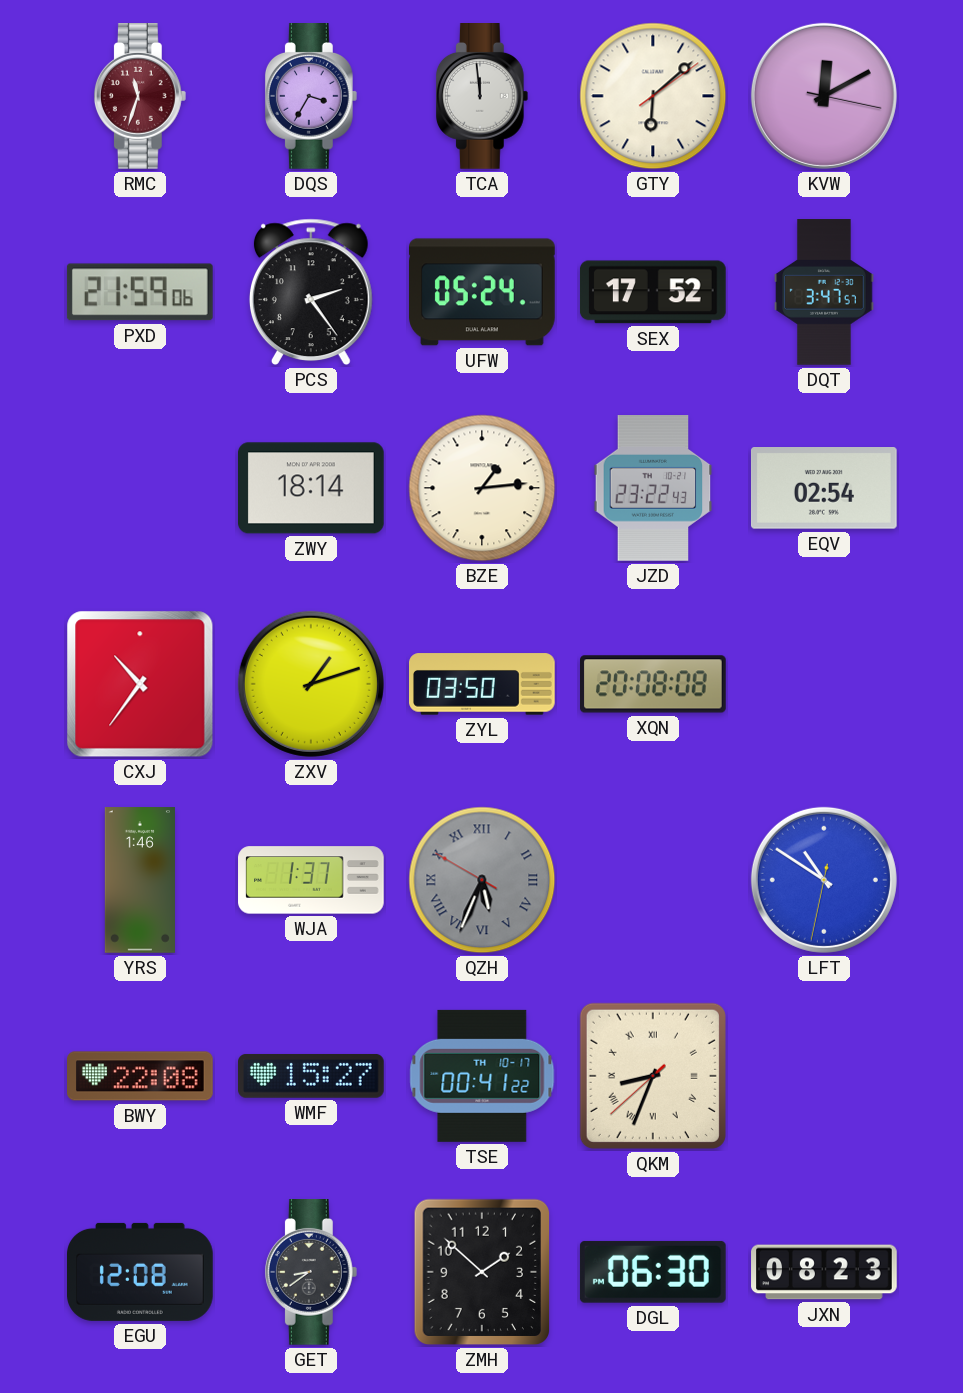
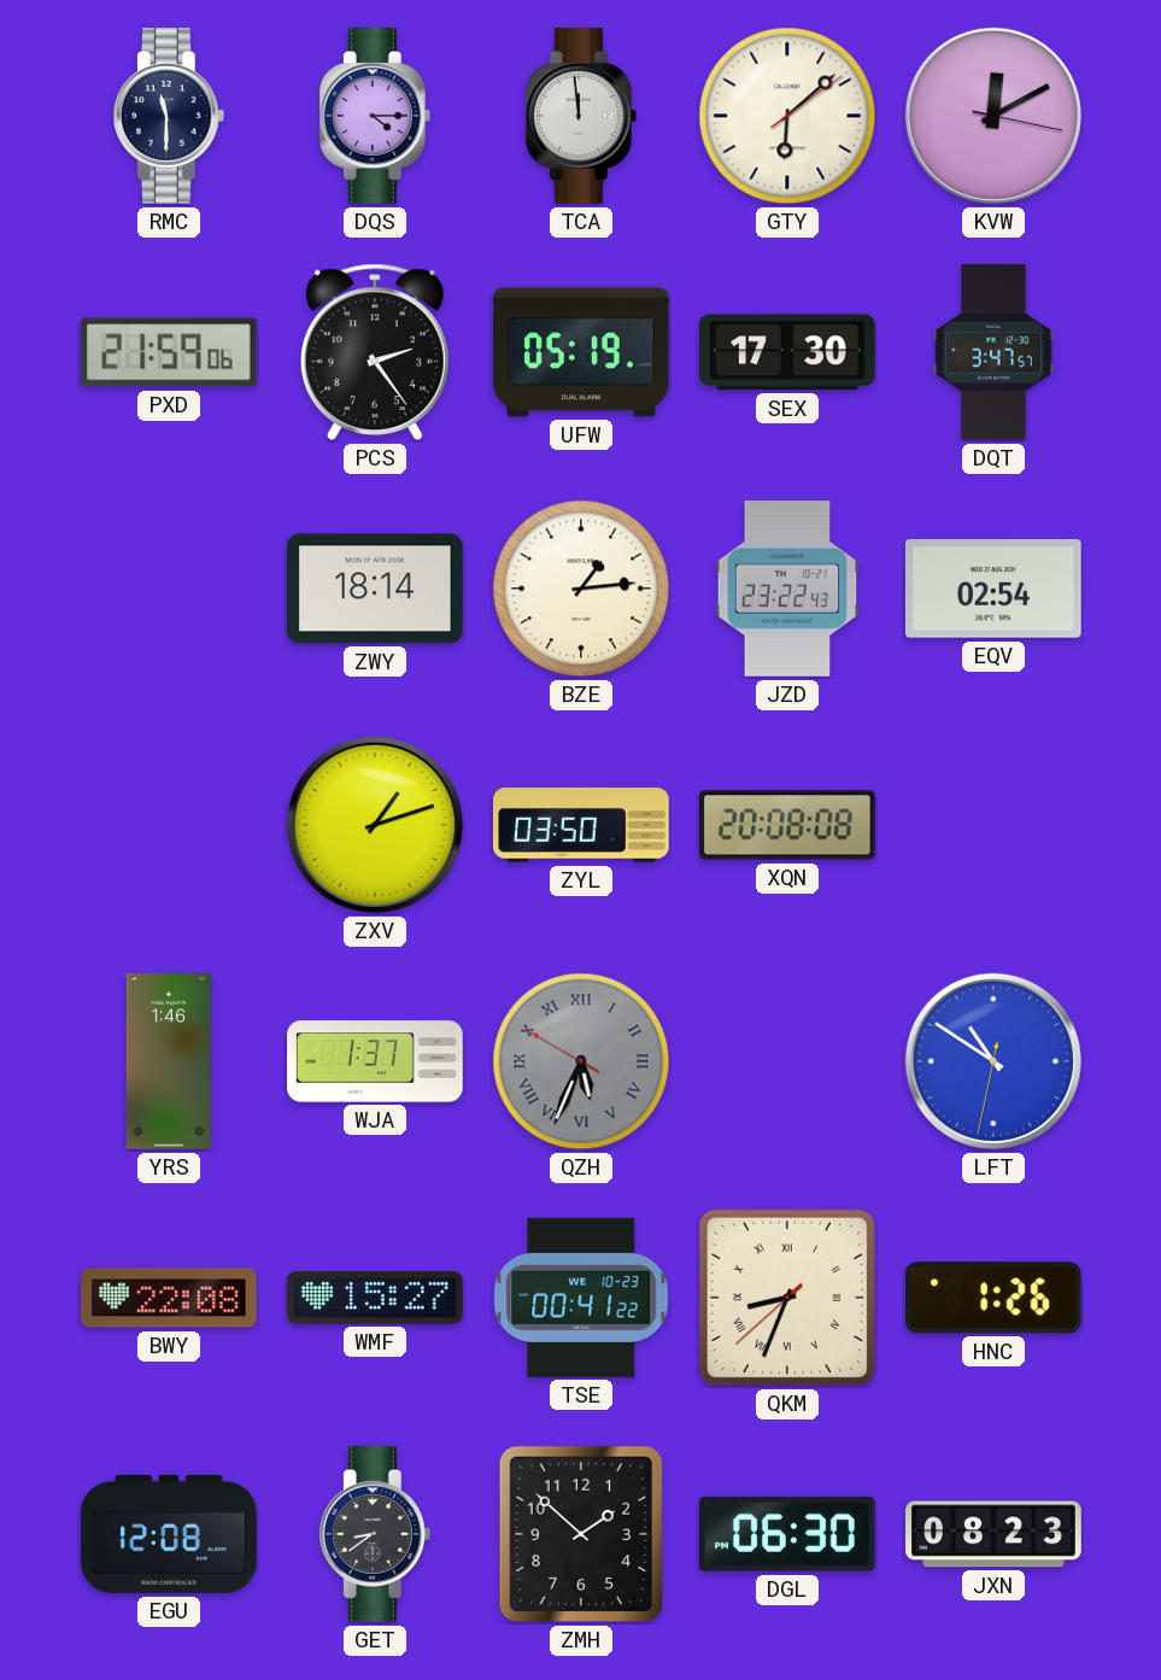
RMC: 11:33 -> 11:30
RMC dial: burgundy -> navy
DQS: 3:35 -> 4:15
UFW: 05:24 -> 05:19
SEX: 17:52 -> 17:30
CXJ: 10:36 -> none
TSE date: TH 10-17 -> WE 10-23
HNC: none -> 1:26
